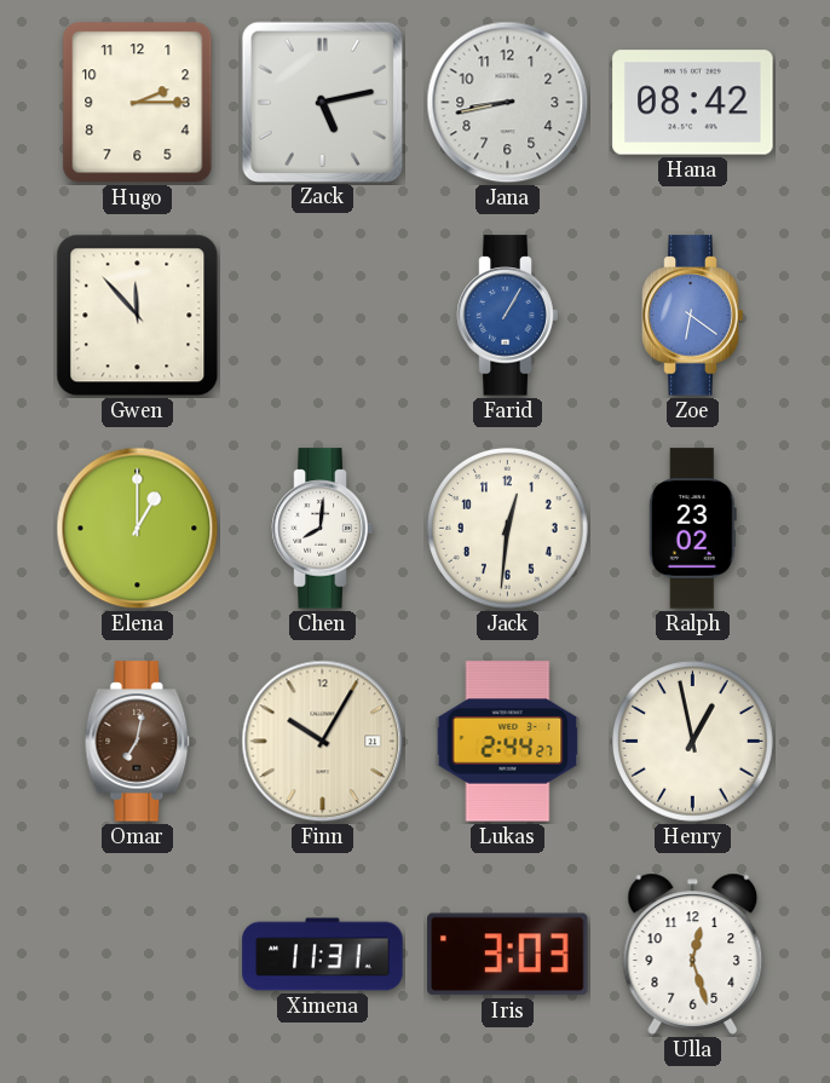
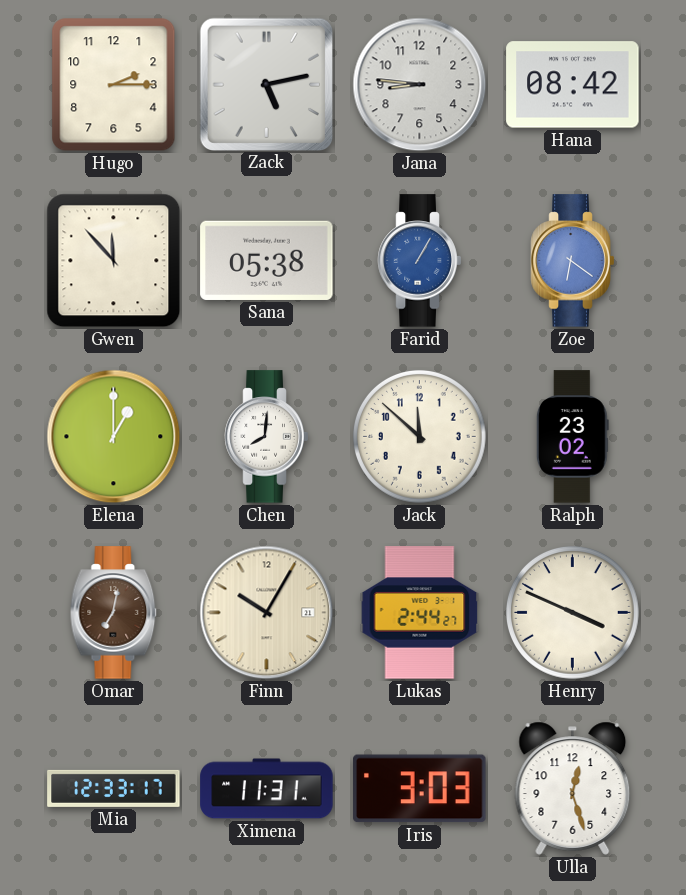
Jana: 8:43 -> 8:46
Sana: none -> 05:38
Jack: 12:31 -> 11:52
Henry: 12:58 -> 3:49
Mia: none -> 12:33
